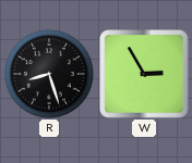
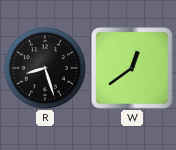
W: 2:55 -> 12:39
